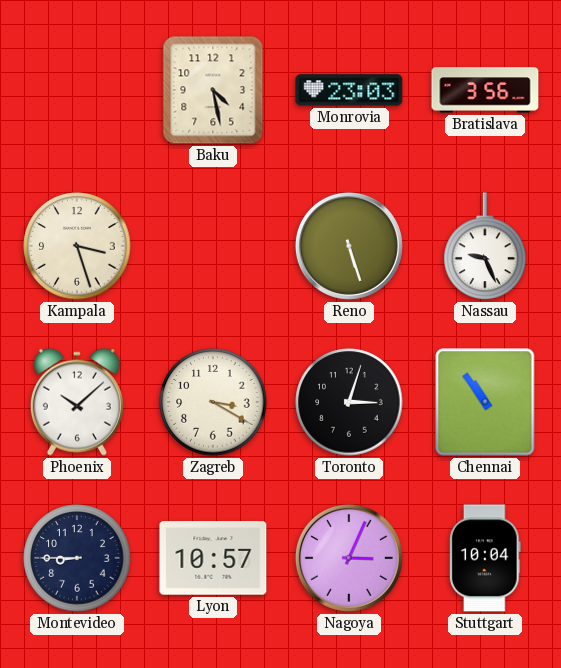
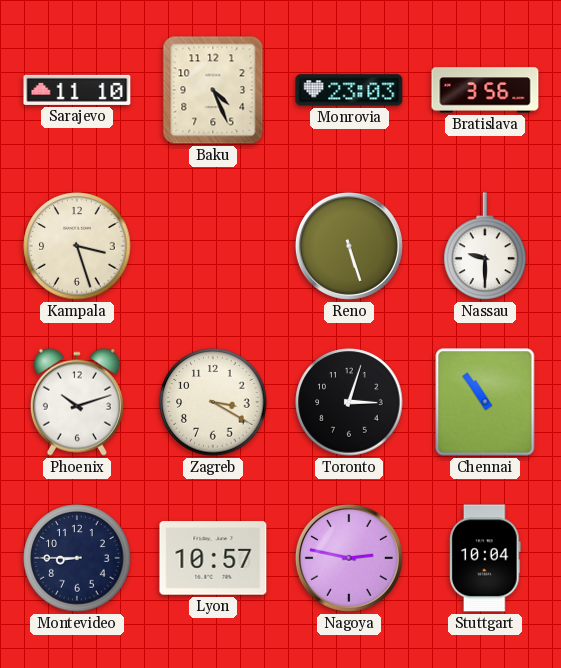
Sarajevo: none -> 11:10
Baku: 4:28 -> 4:26
Nassau: 9:26 -> 9:30
Phoenix: 10:08 -> 10:12
Nagoya: 3:04 -> 2:47
